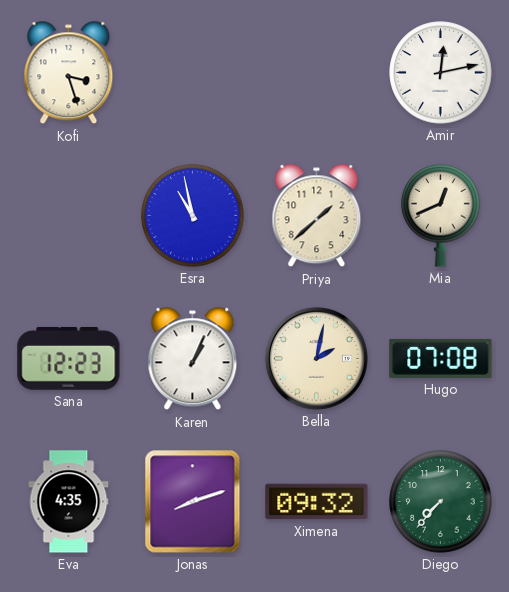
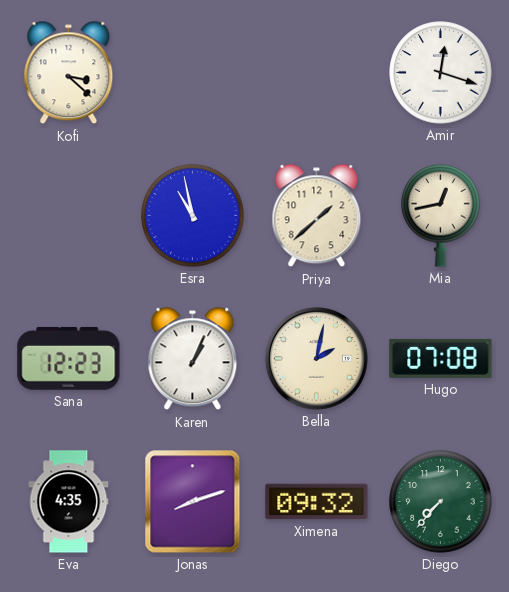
Kofi: 3:27 -> 3:22
Amir: 12:13 -> 12:18
Mia: 12:41 -> 12:43
